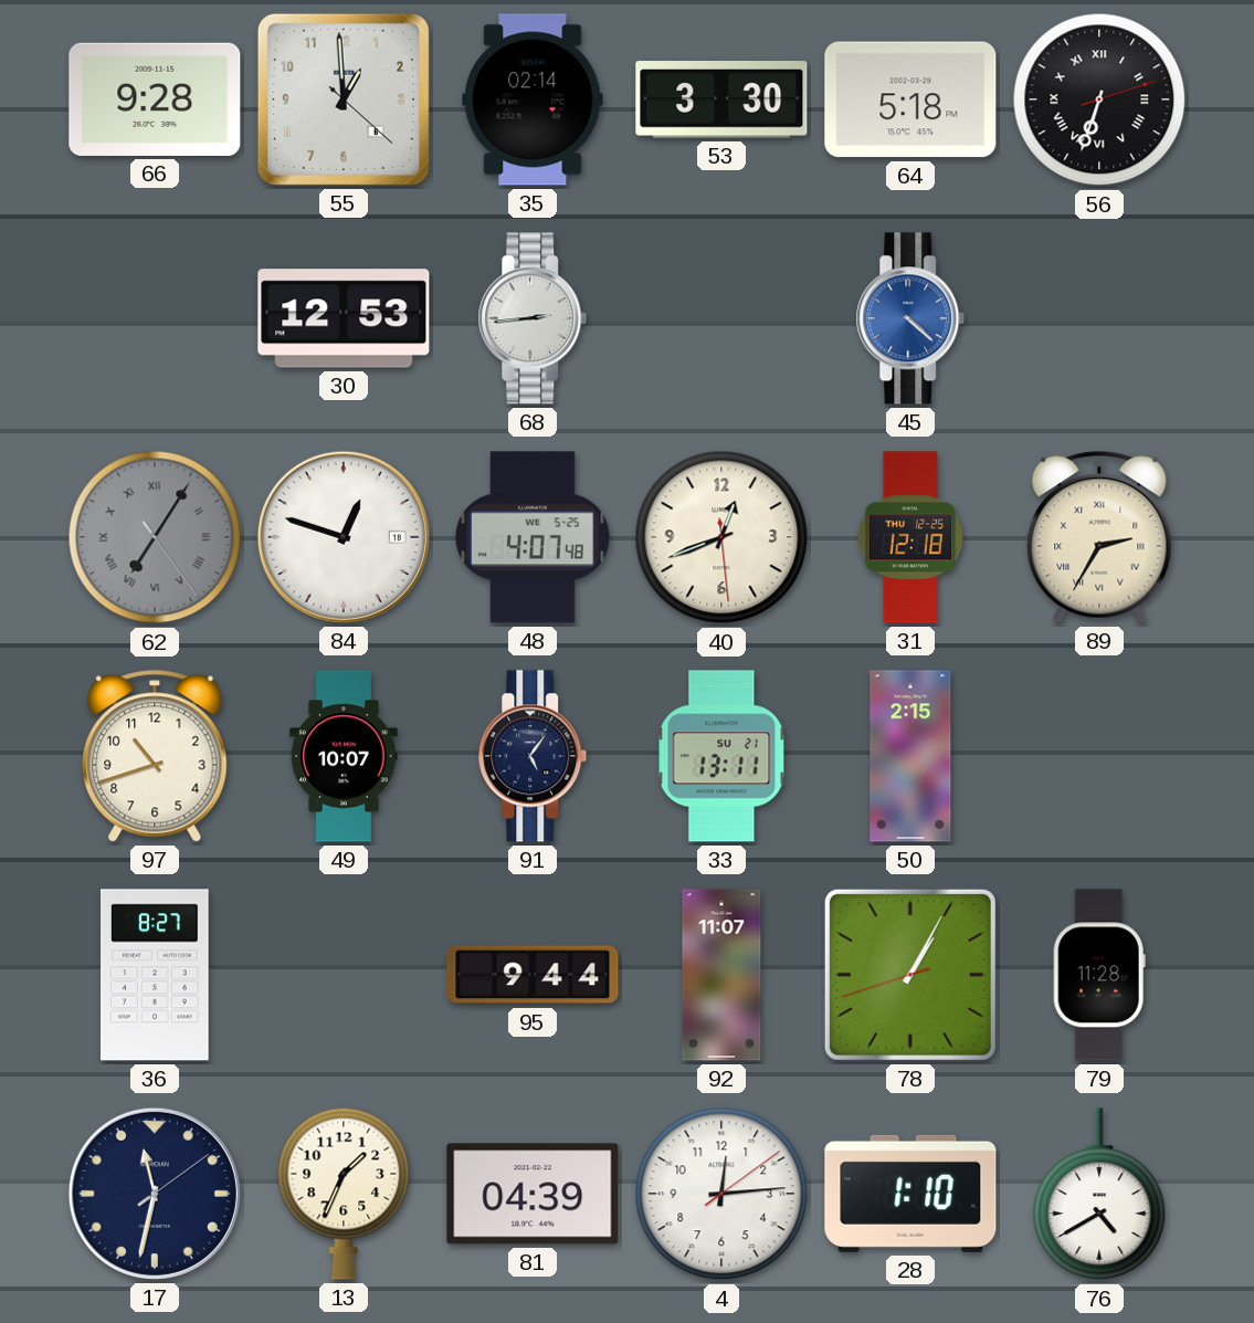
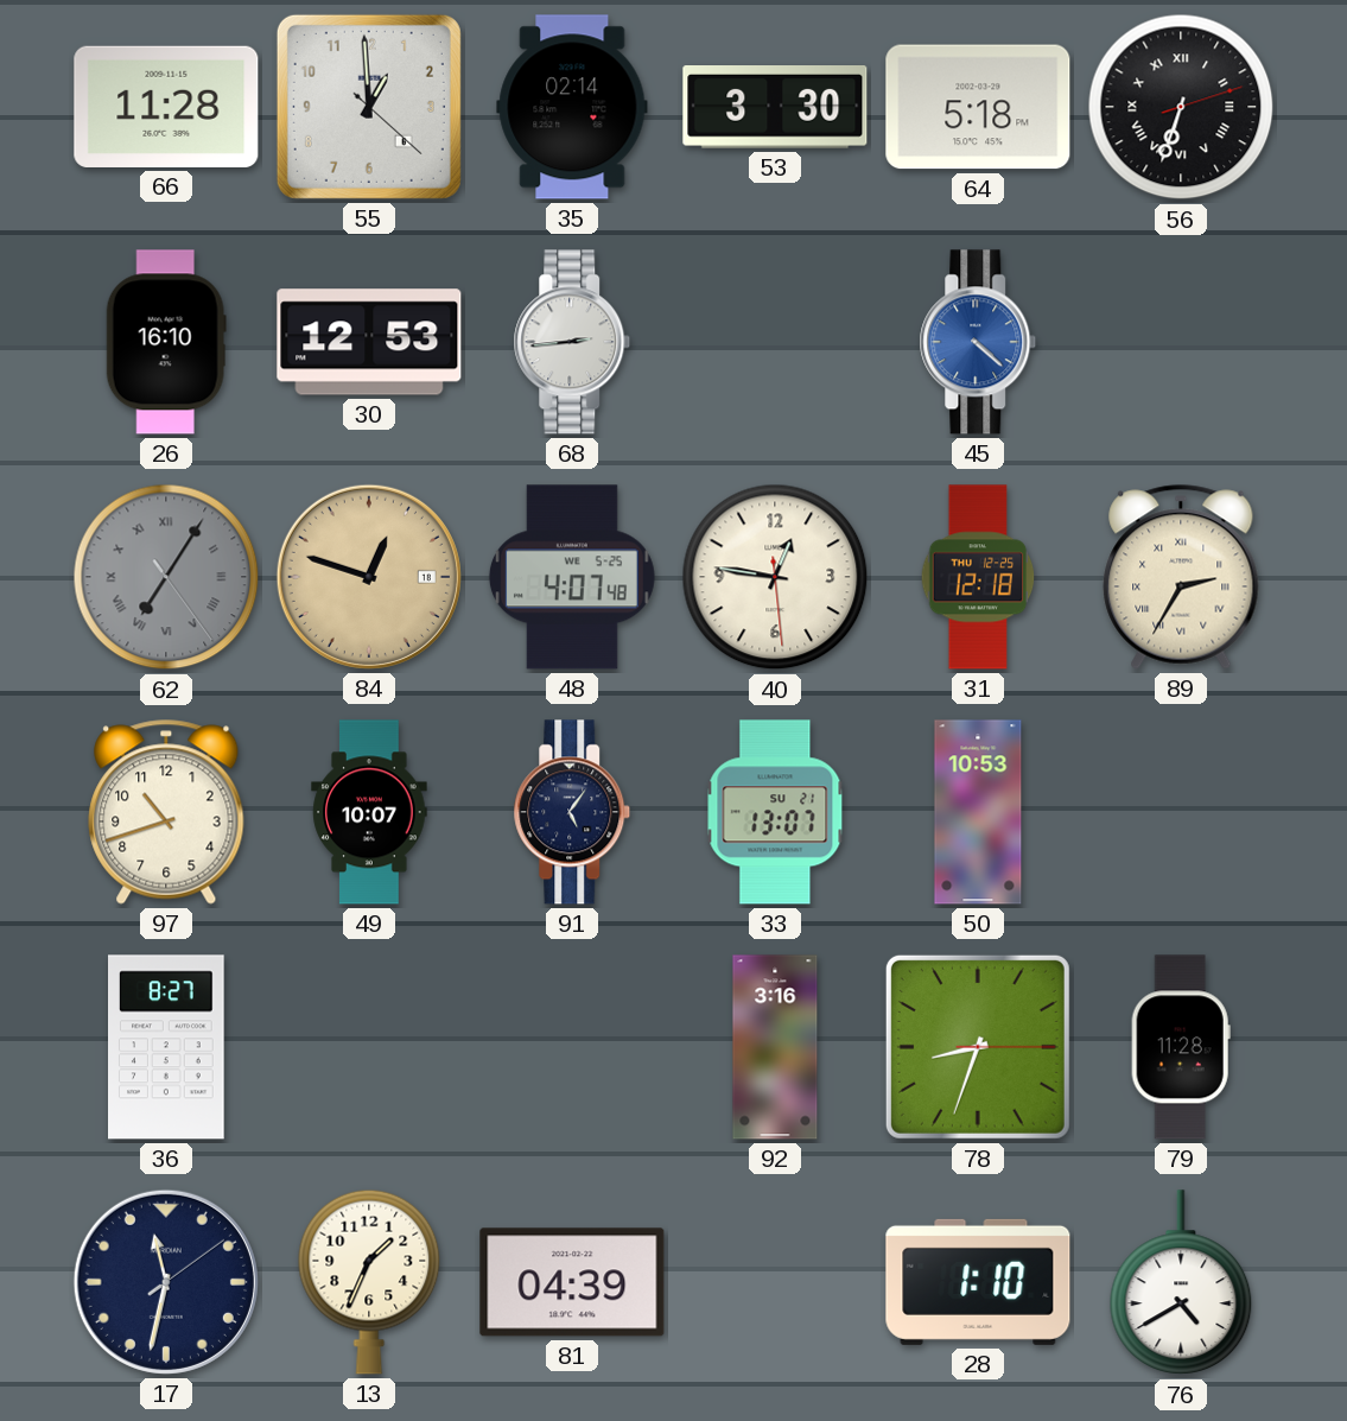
66: 9:28 -> 11:28
26: none -> 16:10
84 dial: white -> champagne
40: 12:41 -> 12:46
33: 13:11 -> 13:07
50: 2:15 -> 10:53
95: 9:44 -> none
92: 11:07 -> 3:16
78: 1:04 -> 8:33
4: 12:14 -> none
